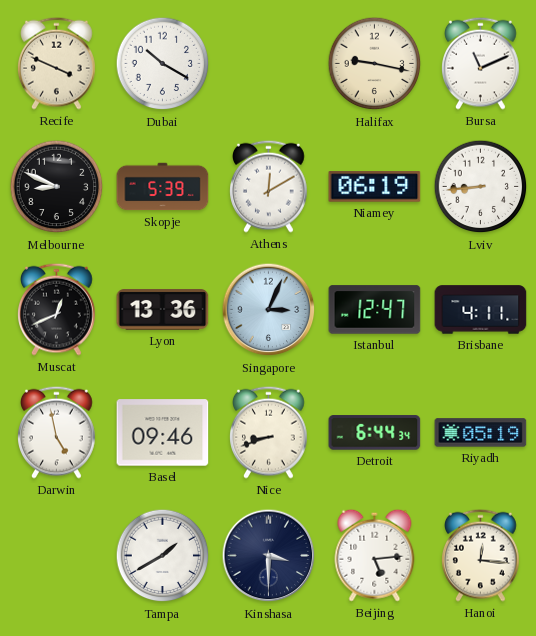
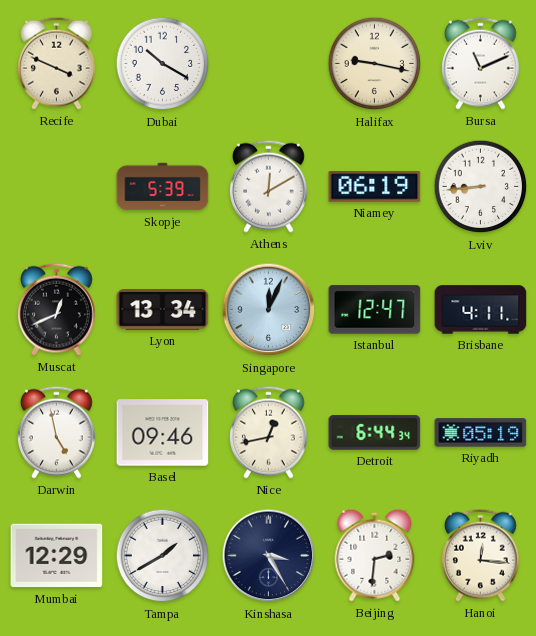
Melbourne: 8:49 -> none
Lyon: 13:36 -> 13:34
Singapore: 3:04 -> 12:04
Nice: 8:42 -> 12:43
Mumbai: none -> 12:29
Kinshasa: 3:30 -> 3:25
Beijing: 5:14 -> 2:31
